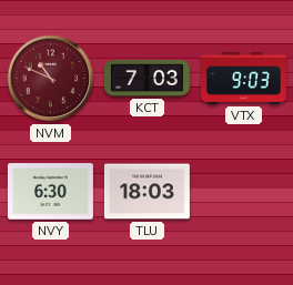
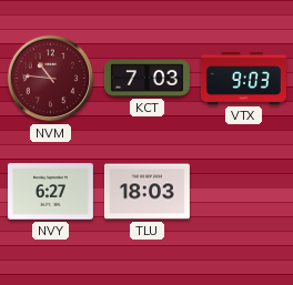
NVM: 10:49 -> 10:46
NVY: 6:30 -> 6:27
